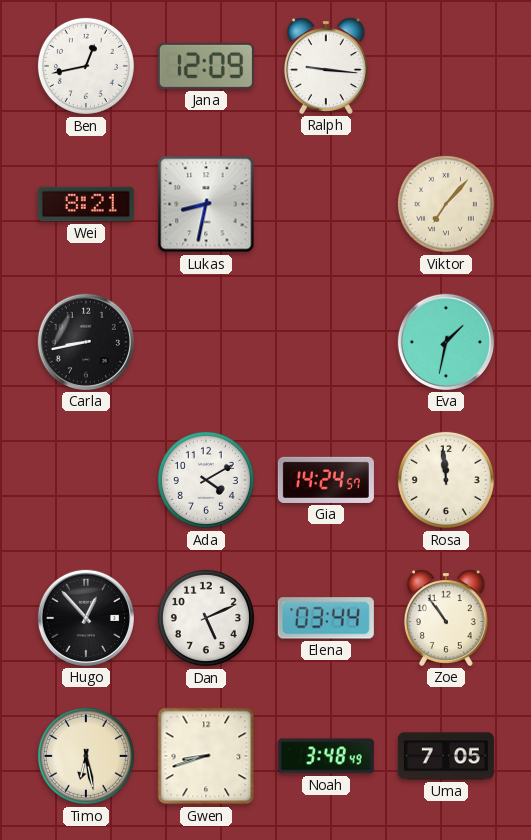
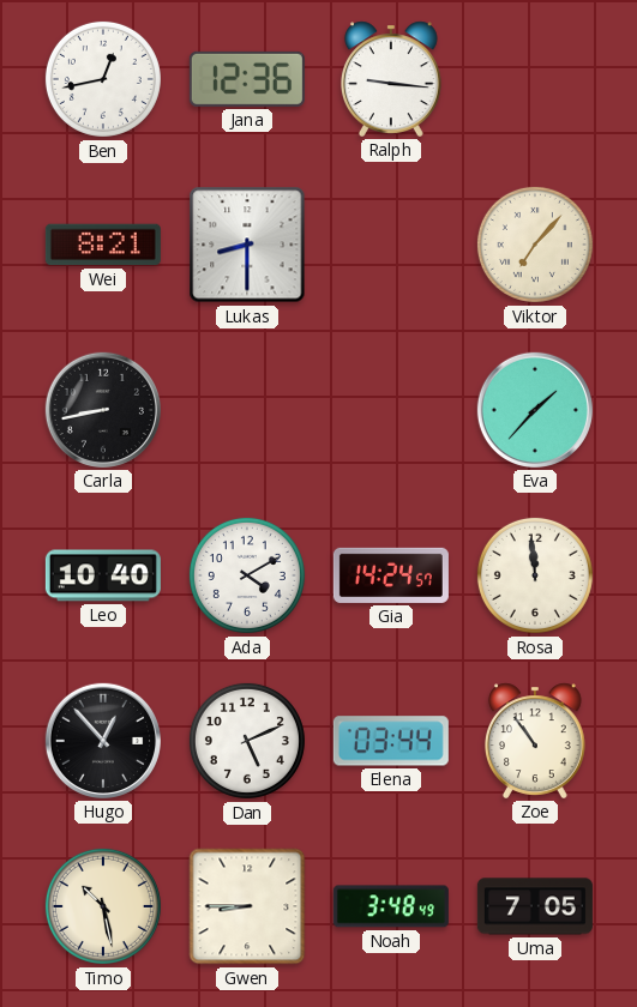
Jana: 12:09 -> 12:36
Lukas: 8:32 -> 8:30
Eva: 1:32 -> 1:37
Leo: none -> 10:40
Timo: 6:28 -> 10:28
Gwen: 8:42 -> 8:45
